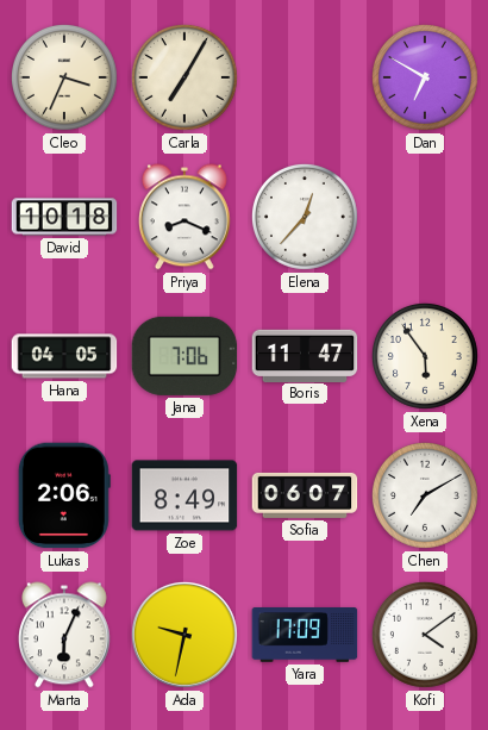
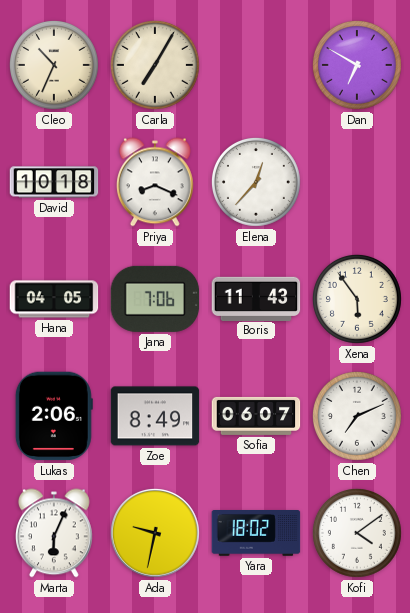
Cleo: 3:34 -> 10:34
Boris: 11:47 -> 11:43
Chen: 7:10 -> 7:11
Yara: 17:09 -> 18:02
